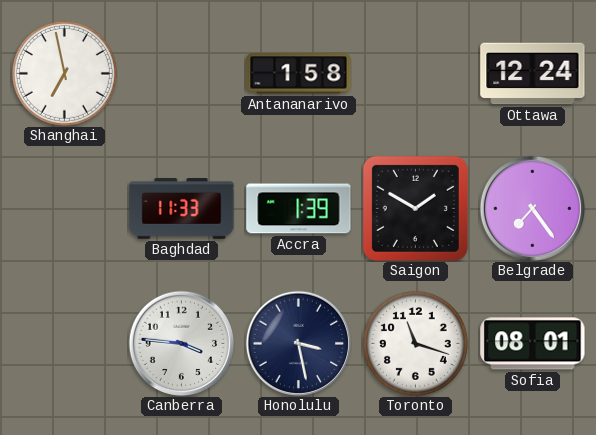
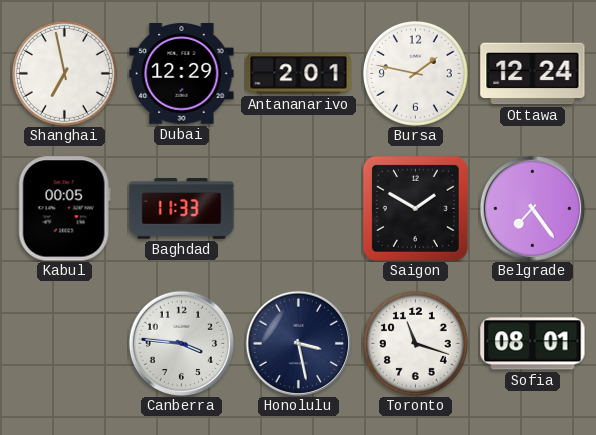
Dubai: none -> 12:29
Antananarivo: 1:58 -> 2:01
Bursa: none -> 1:47
Kabul: none -> 00:05
Accra: 1:39 -> none
